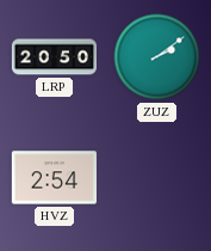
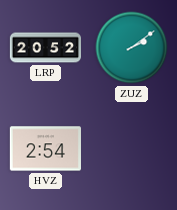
LRP: 20:50 -> 20:52
